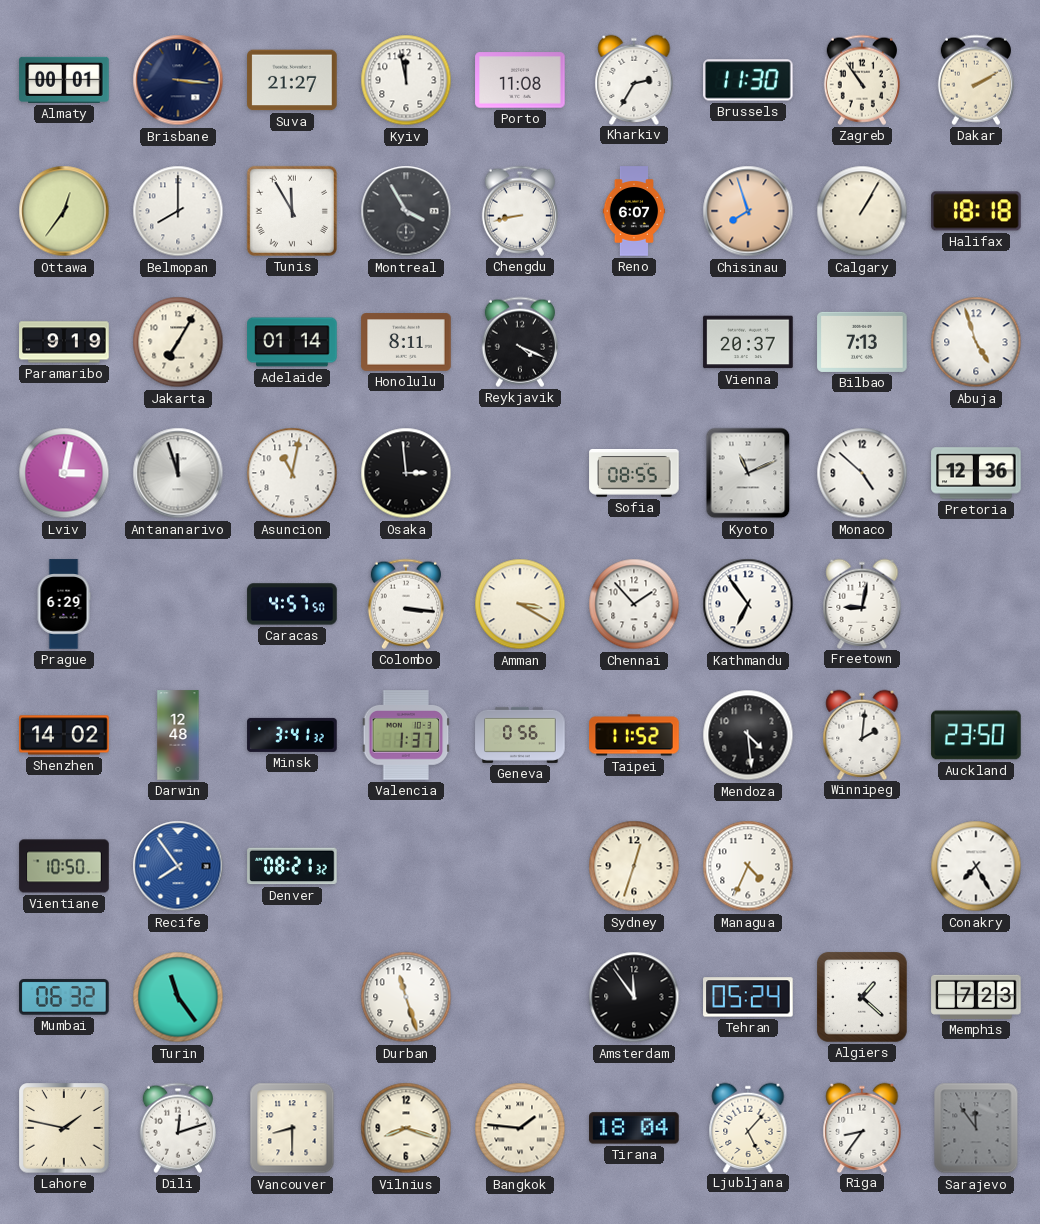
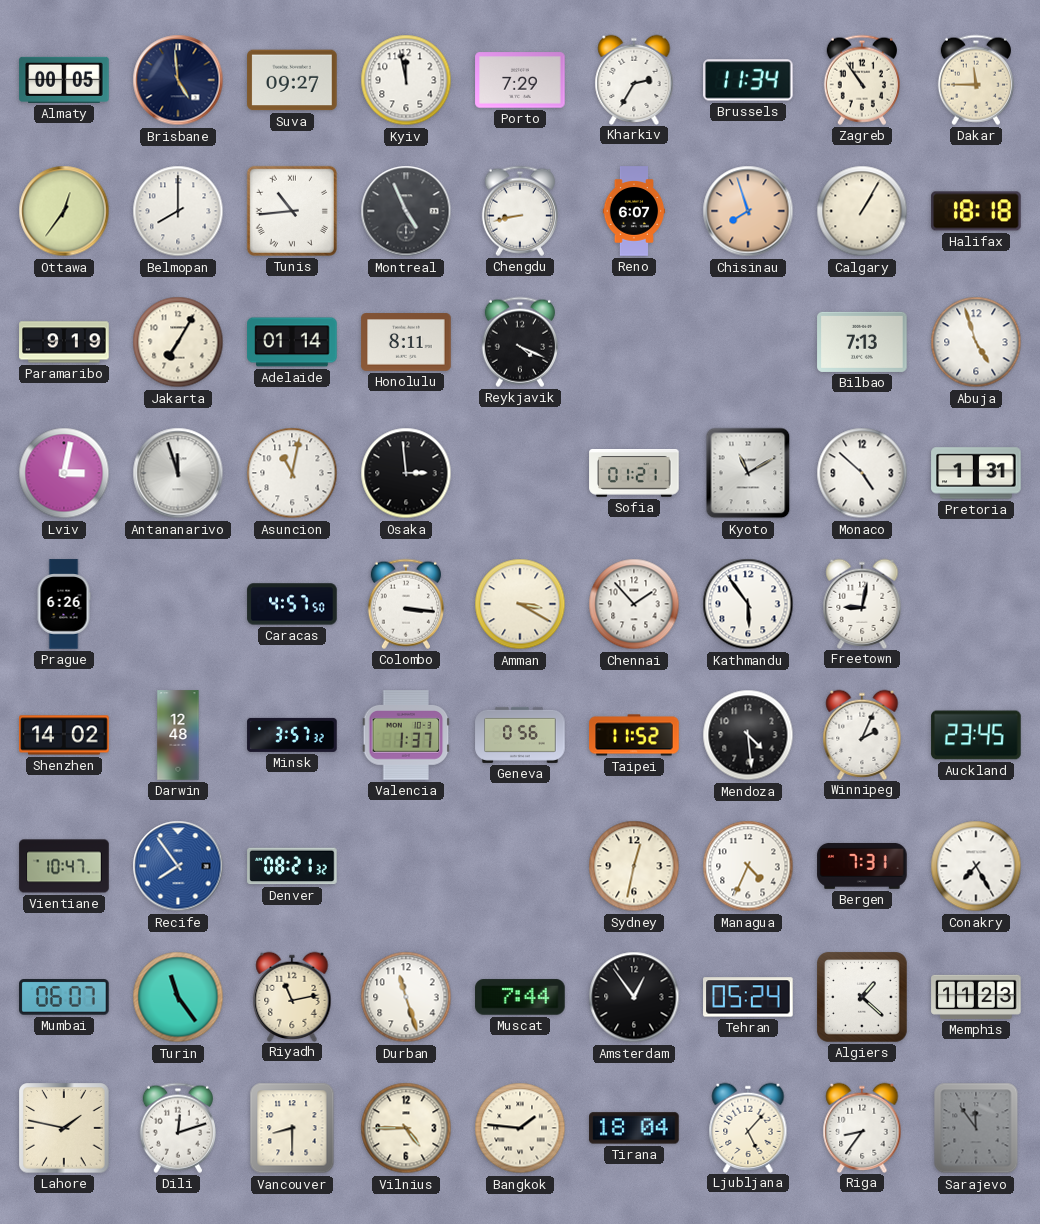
Almaty: 00:01 -> 00:05
Brisbane: 3:16 -> 4:59
Suva: 21:27 -> 09:27
Porto: 11:08 -> 7:29
Brussels: 11:30 -> 11:34
Dakar: 2:10 -> 11:45
Tunis: 11:55 -> 10:44
Montreal: 3:55 -> 4:56
Vienna: 20:37 -> none
Sofia: 08:55 -> 01:21
Kyoto: 11:11 -> 11:10
Pretoria: 12:36 -> 1:31
Prague: 6:29 -> 6:26
Kathmandu: 6:54 -> 5:54
Minsk: 3:41 -> 3:57
Winnipeg: 2:01 -> 2:04
Auckland: 23:50 -> 23:45
Vientiane: 10:50 -> 10:47
Sydney: 12:33 -> 12:32
Bergen: none -> 7:31
Mumbai: 06:32 -> 06:07
Riyadh: none -> 11:13
Muscat: none -> 7:44
Amsterdam: 11:54 -> 12:54
Memphis: 7:23 -> 11:23
Vilnius: 8:18 -> 4:45
